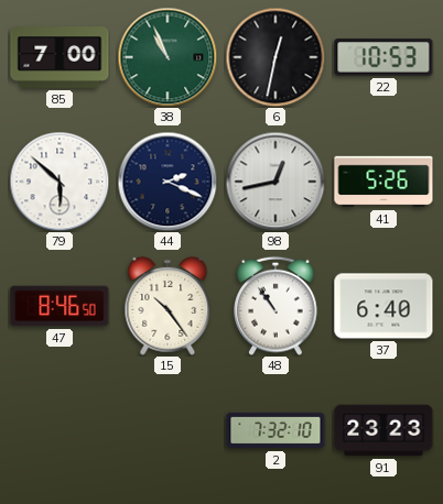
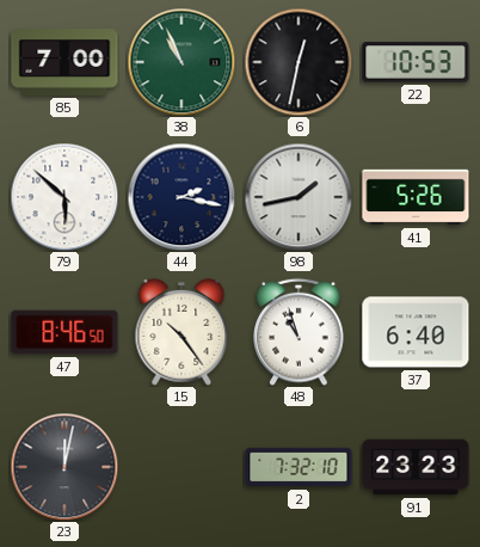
44: 2:19 -> 2:17
98: 12:43 -> 1:43
48: 10:54 -> 10:57
23: none -> 12:02
